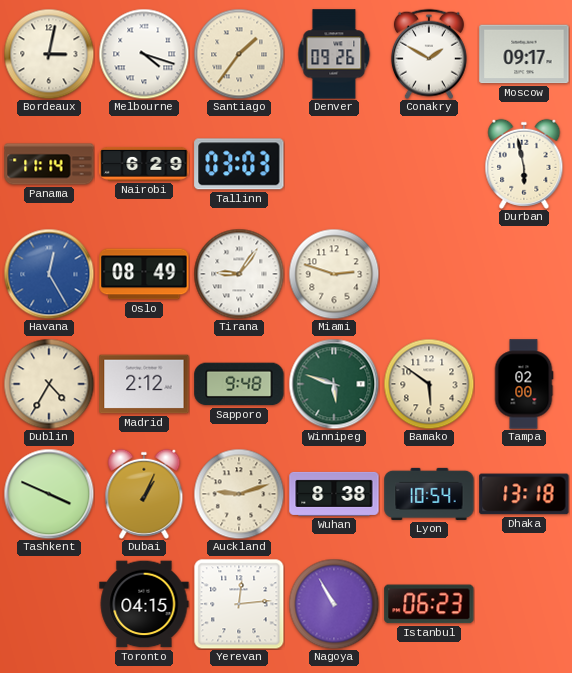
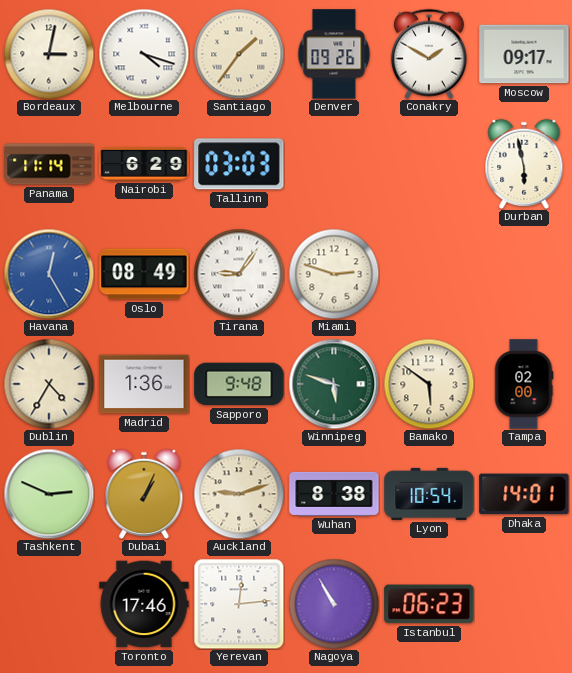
Madrid: 2:12 -> 1:36
Tashkent: 3:49 -> 2:49
Dhaka: 13:18 -> 14:01
Toronto: 04:15 -> 17:46
